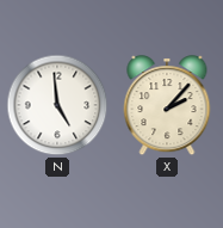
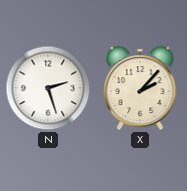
N: 4:59 -> 2:27
